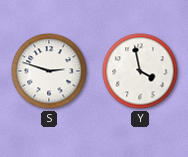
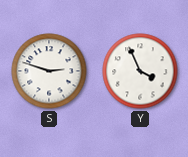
Y: 3:58 -> 3:56
